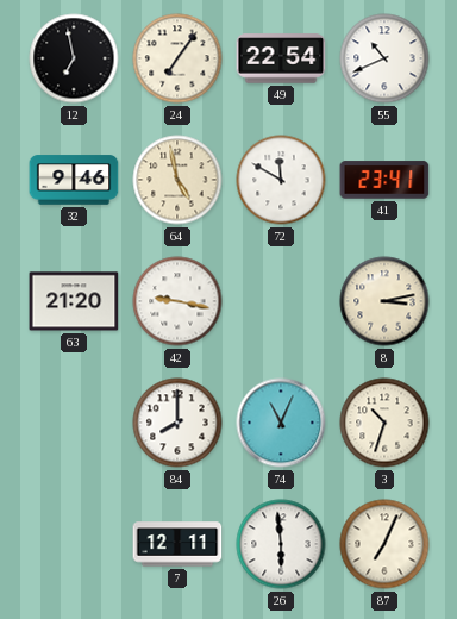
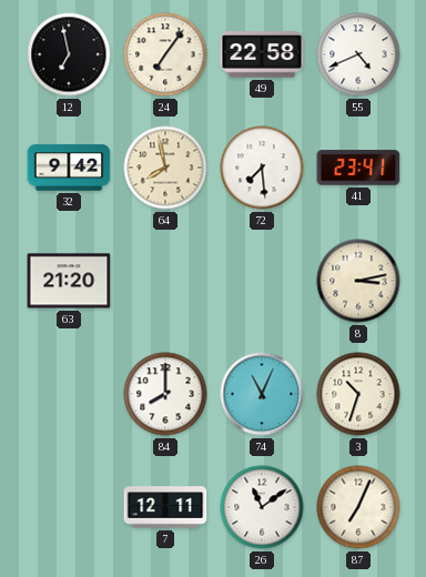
49: 22:54 -> 22:58
55: 10:41 -> 4:41
32: 9:46 -> 9:42
64: 4:58 -> 7:58
72: 11:50 -> 7:29
42: 9:17 -> none
26: 5:59 -> 11:09
